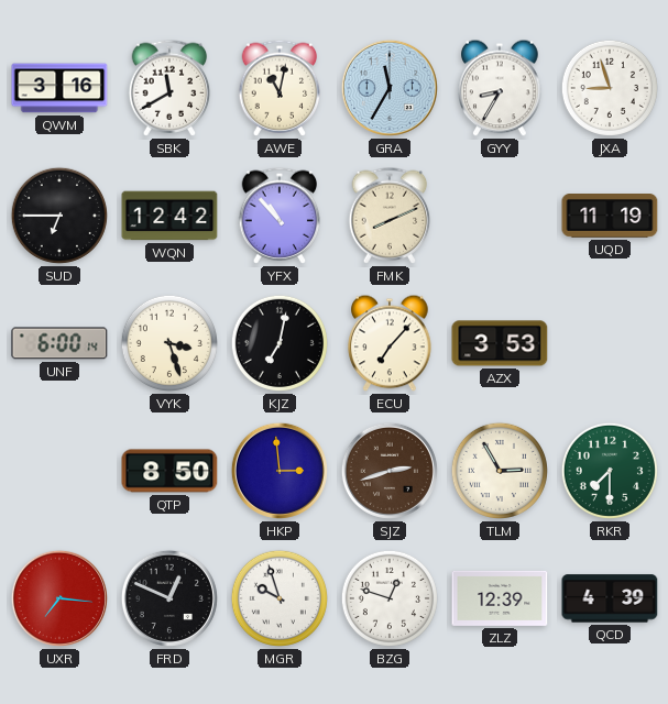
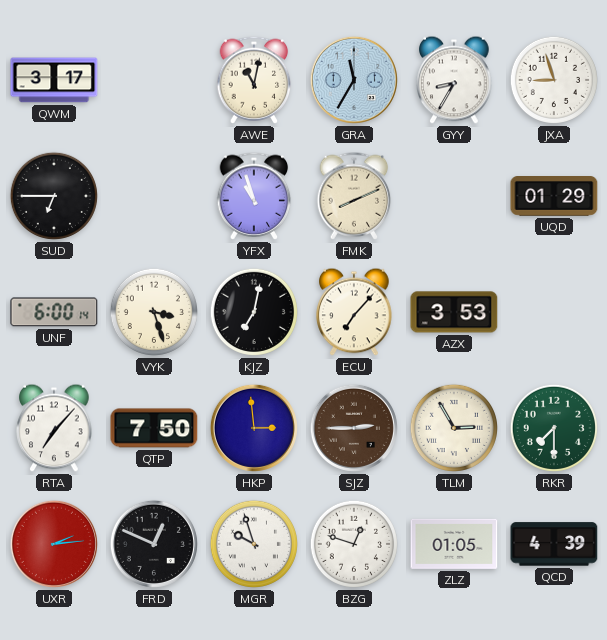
QWM: 3:16 -> 3:17
SBK: 11:40 -> none
WQN: 12:42 -> none
YFX: 10:53 -> 10:57
UQD: 11:19 -> 01:29
RTA: none -> 7:07
QTP: 8:50 -> 7:50
SJZ: 2:42 -> 2:45
UXR: 7:16 -> 2:14
ZLZ: 12:39 -> 01:05
